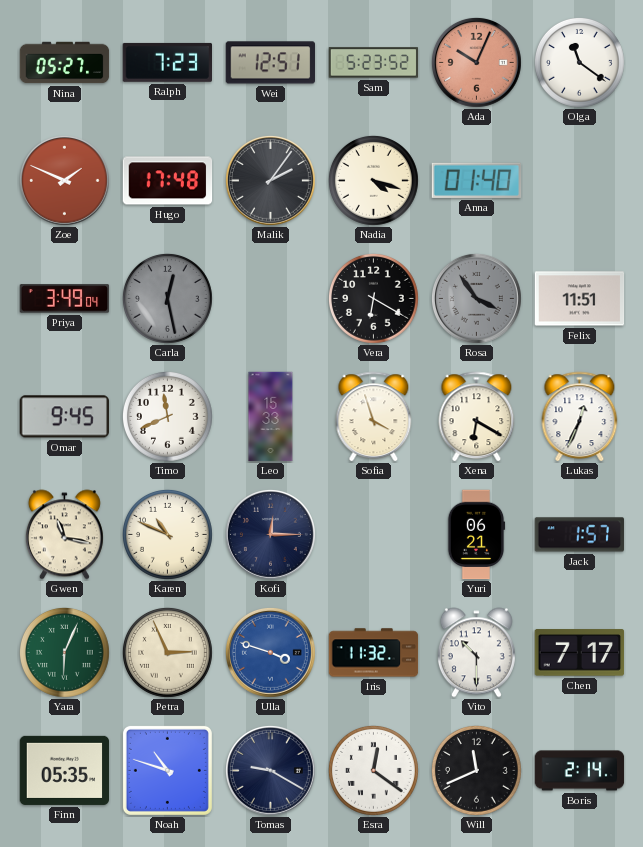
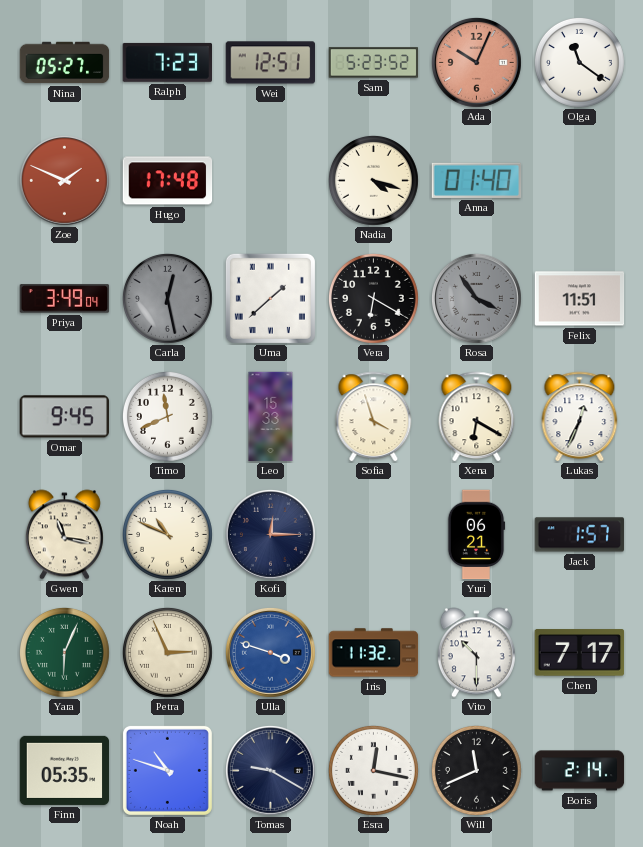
Malik: 2:06 -> none
Uma: none -> 1:38
Esra: 12:21 -> 12:17
